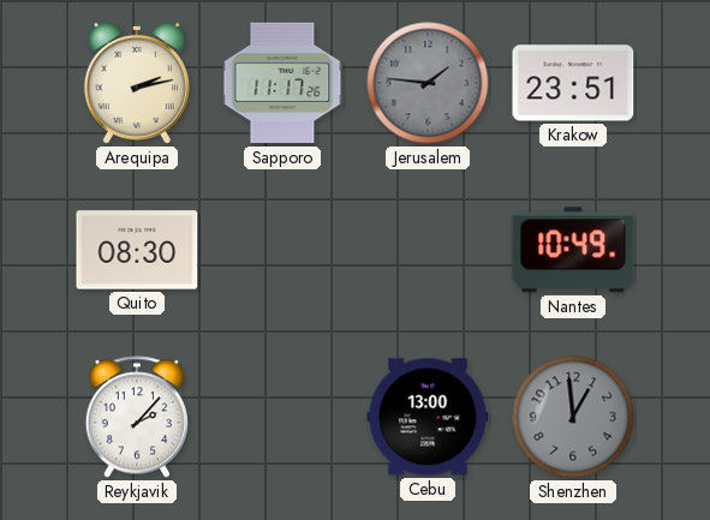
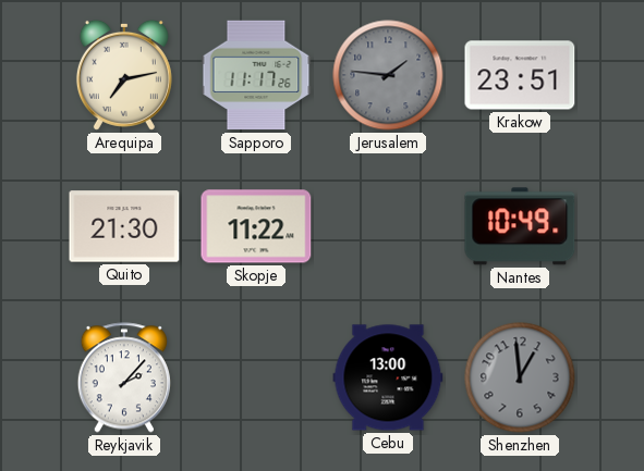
Arequipa: 2:13 -> 7:13
Quito: 08:30 -> 21:30
Skopje: none -> 11:22
